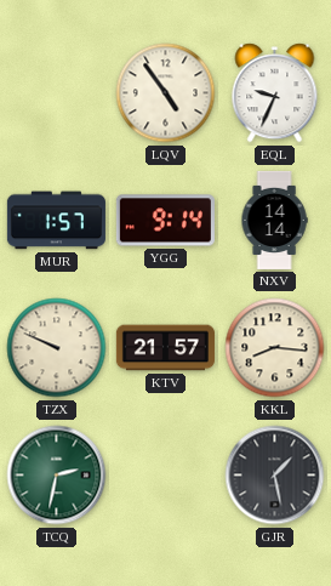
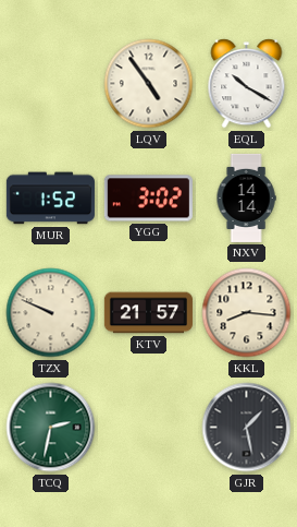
EQL: 9:34 -> 10:20
MUR: 1:57 -> 1:52
YGG: 9:14 -> 3:02
